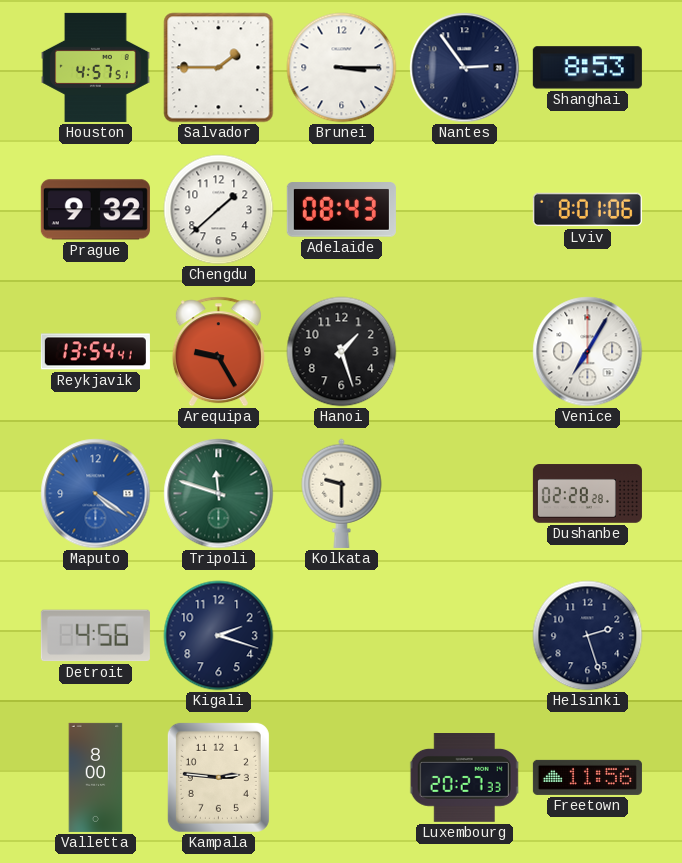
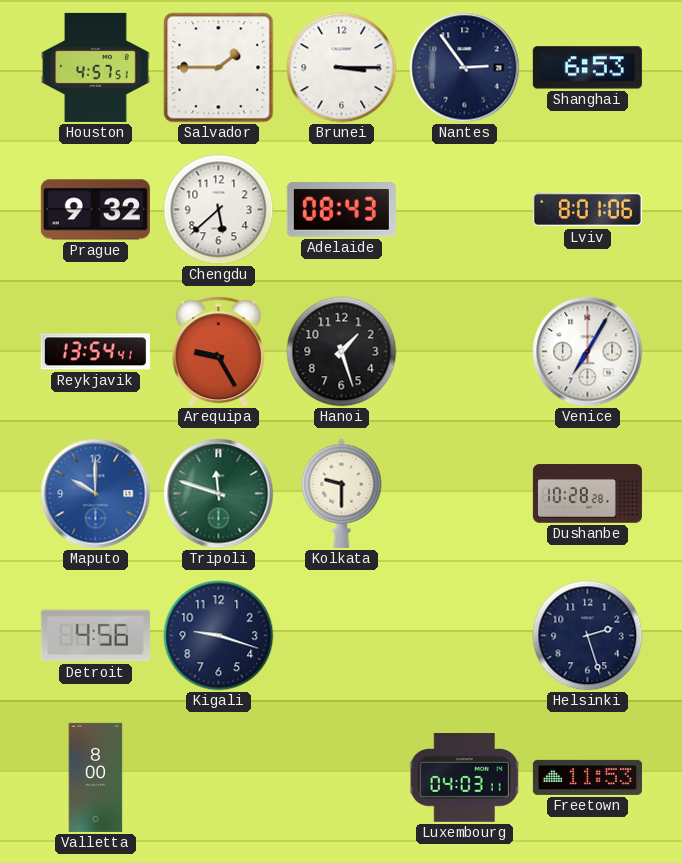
Shanghai: 8:53 -> 6:53
Chengdu: 1:38 -> 5:38
Maputo: 4:21 -> 10:00
Dushanbe: 02:28 -> 10:28
Kigali: 2:18 -> 9:18
Kampala: 2:46 -> none
Luxembourg: 20:27 -> 04:03
Freetown: 11:56 -> 11:53
